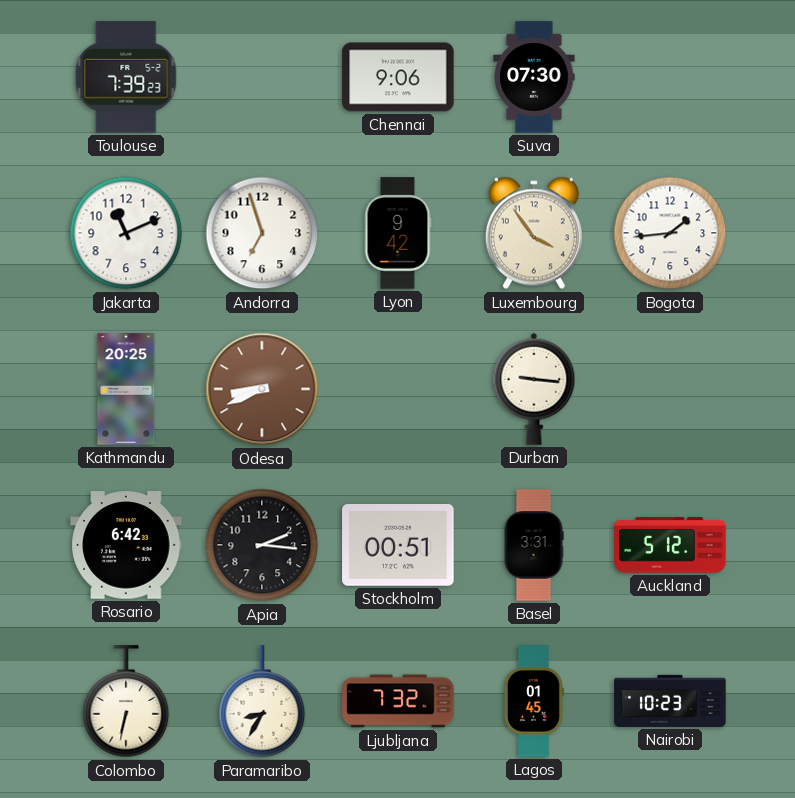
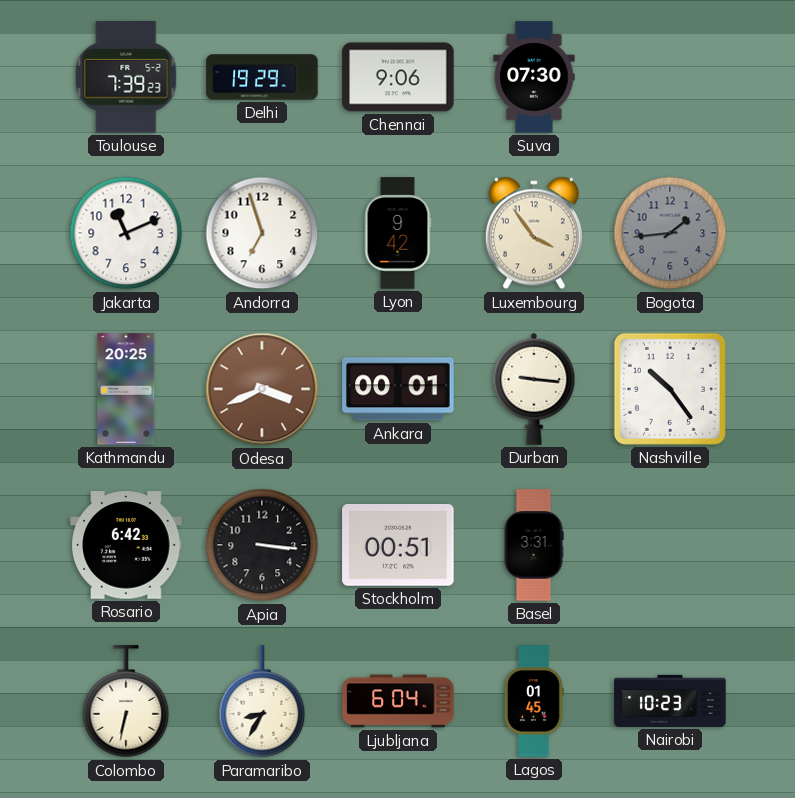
Delhi: none -> 19:29
Bogota dial: white -> grey
Odesa: 8:41 -> 3:41
Ankara: none -> 00:01
Nashville: none -> 10:24
Apia: 2:16 -> 3:16
Auckland: 5:12 -> none
Ljubljana: 7:32 -> 6:04
